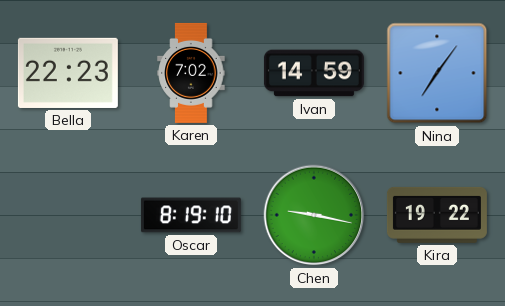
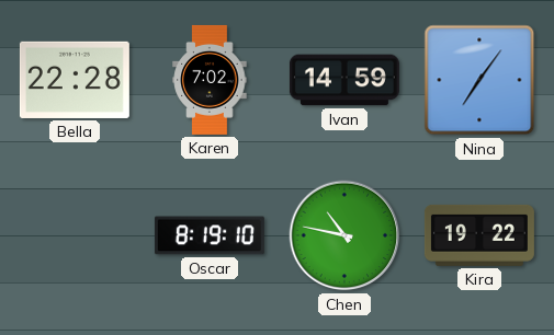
Bella: 22:23 -> 22:28
Chen: 9:17 -> 10:47
